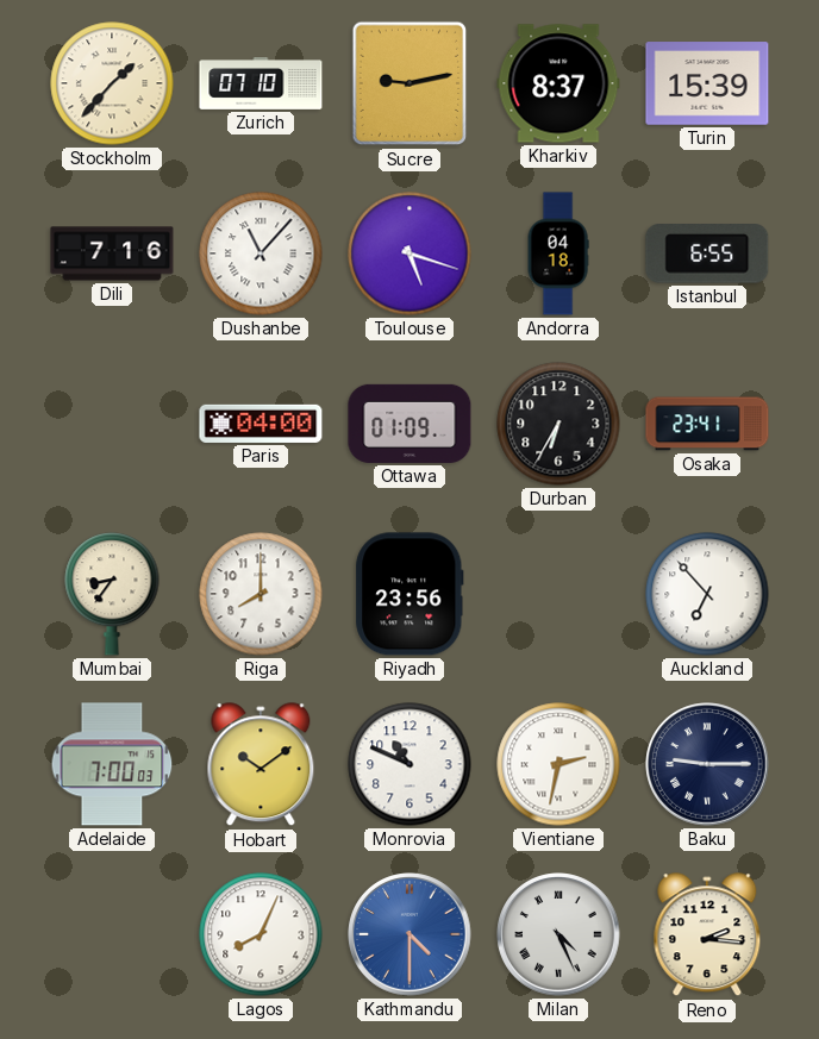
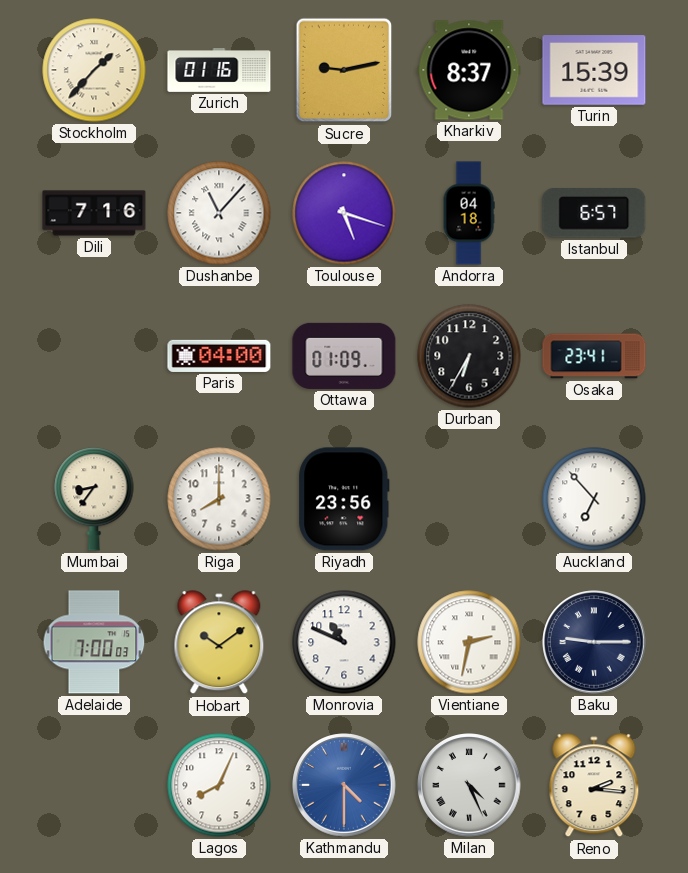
Zurich: 07:10 -> 01:16
Istanbul: 6:55 -> 6:57
